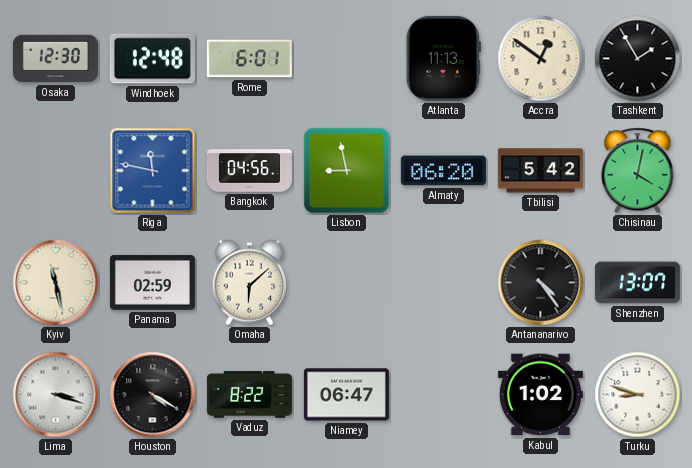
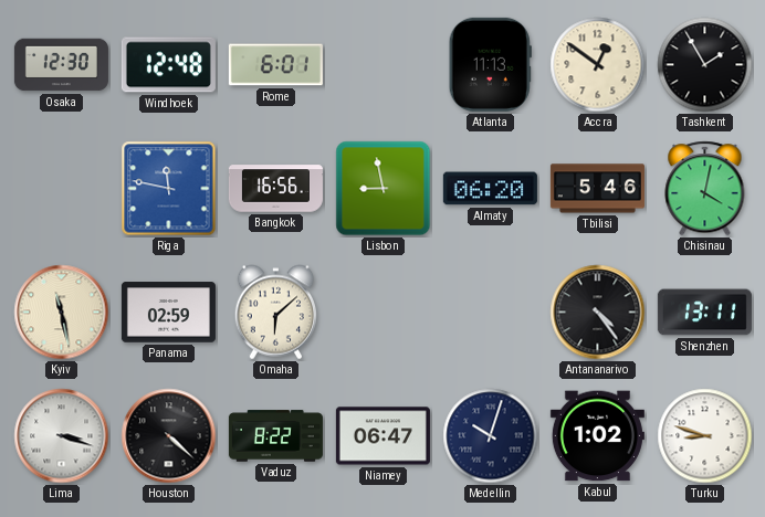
Bangkok: 04:56 -> 16:56
Tbilisi: 5:42 -> 5:46
Shenzhen: 13:07 -> 13:11
Houston: 4:20 -> 4:22
Medellin: none -> 10:03
